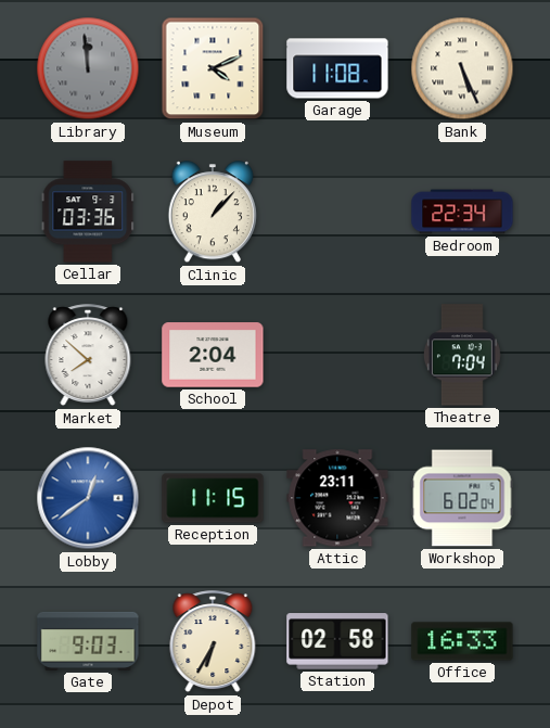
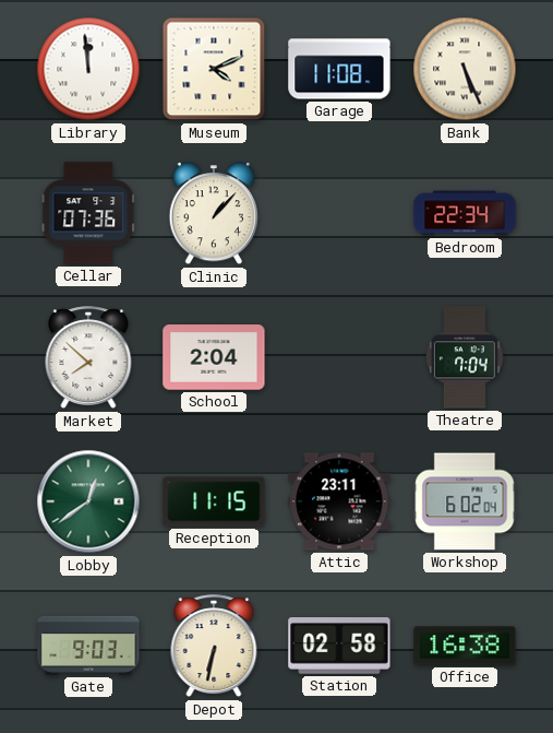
Library dial: grey -> white
Cellar: 03:36 -> 07:36
Lobby dial: blue -> green
Depot: 6:35 -> 6:32
Office: 16:33 -> 16:38
